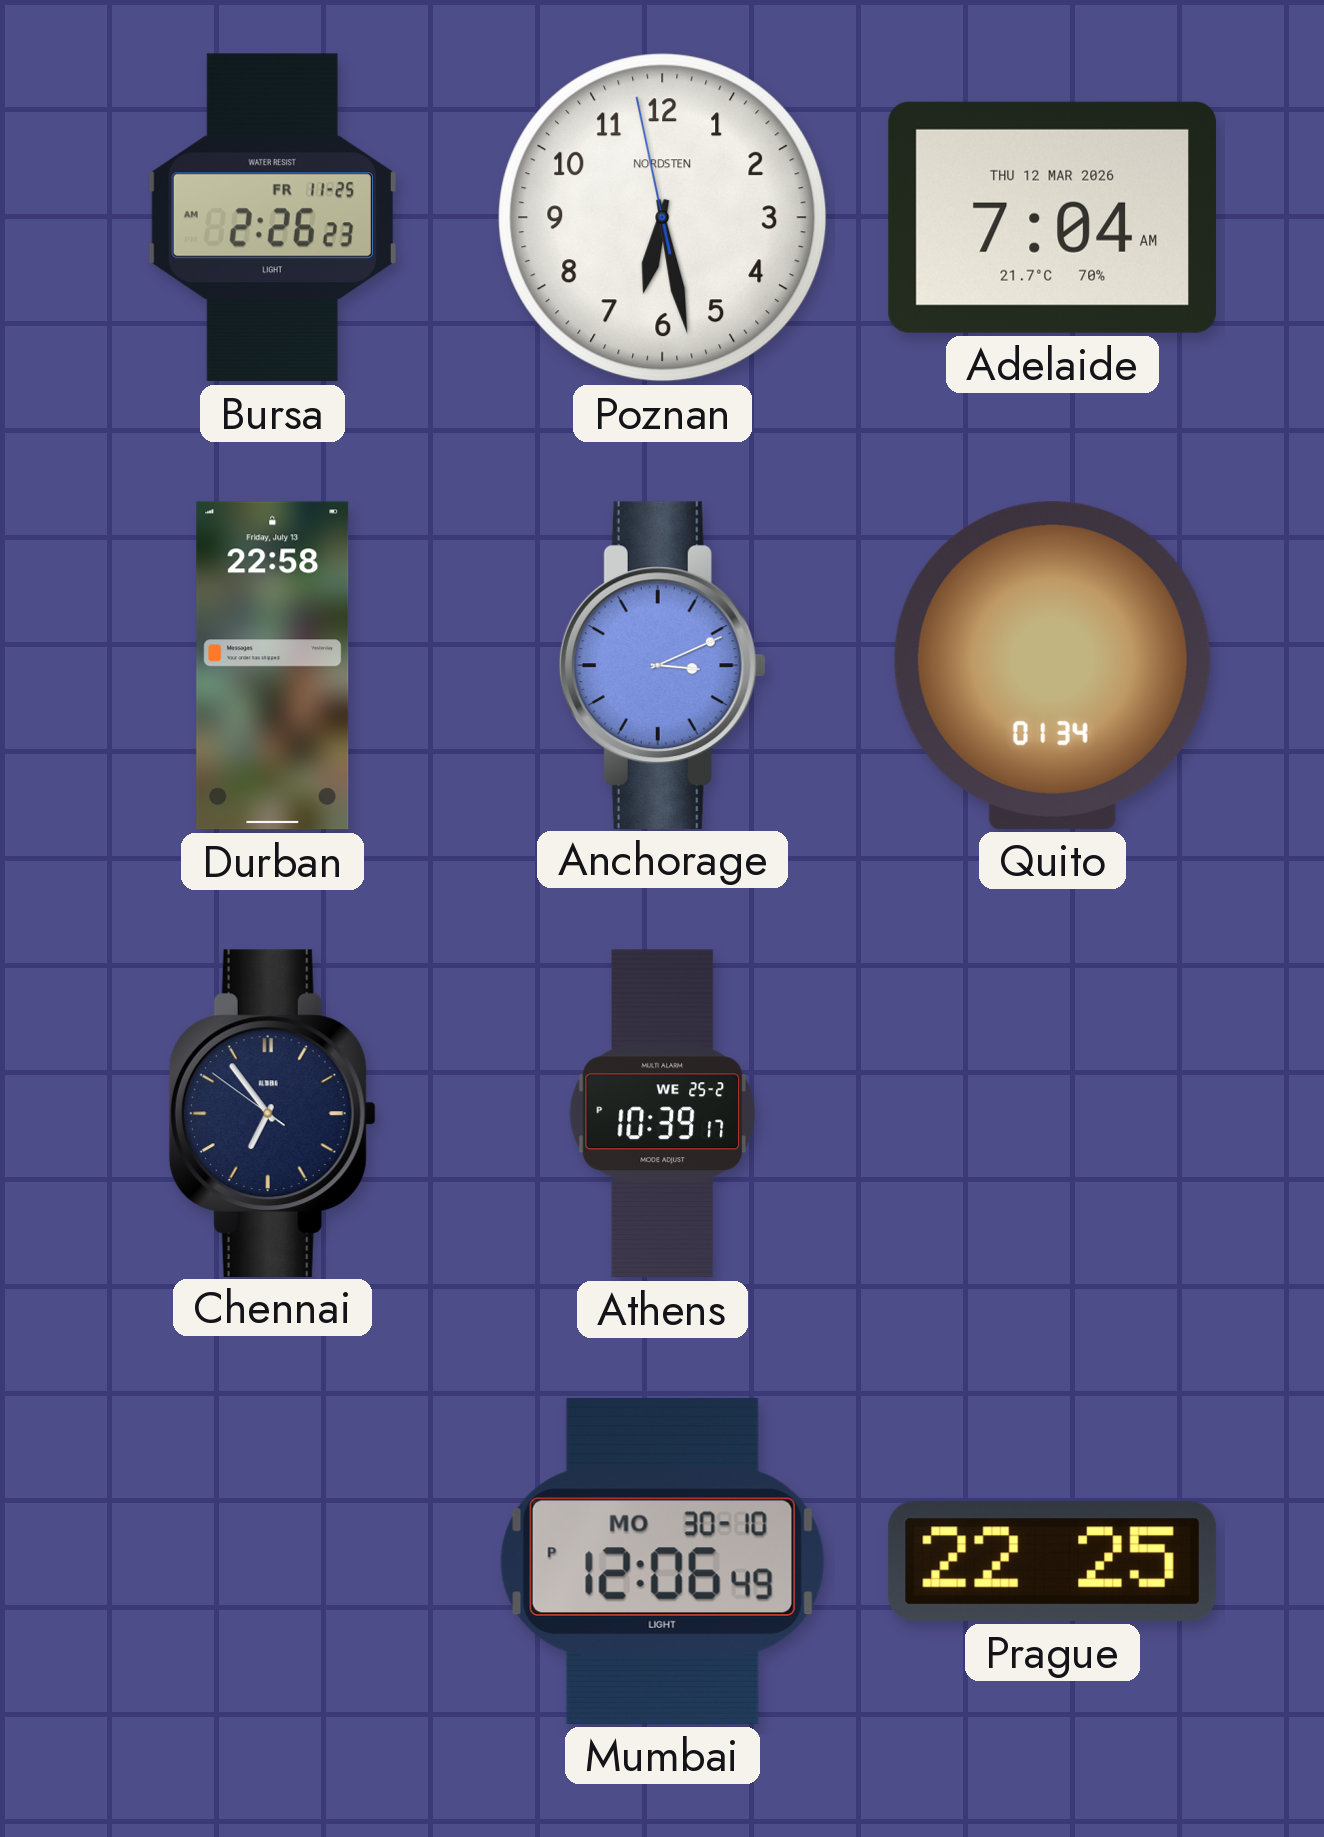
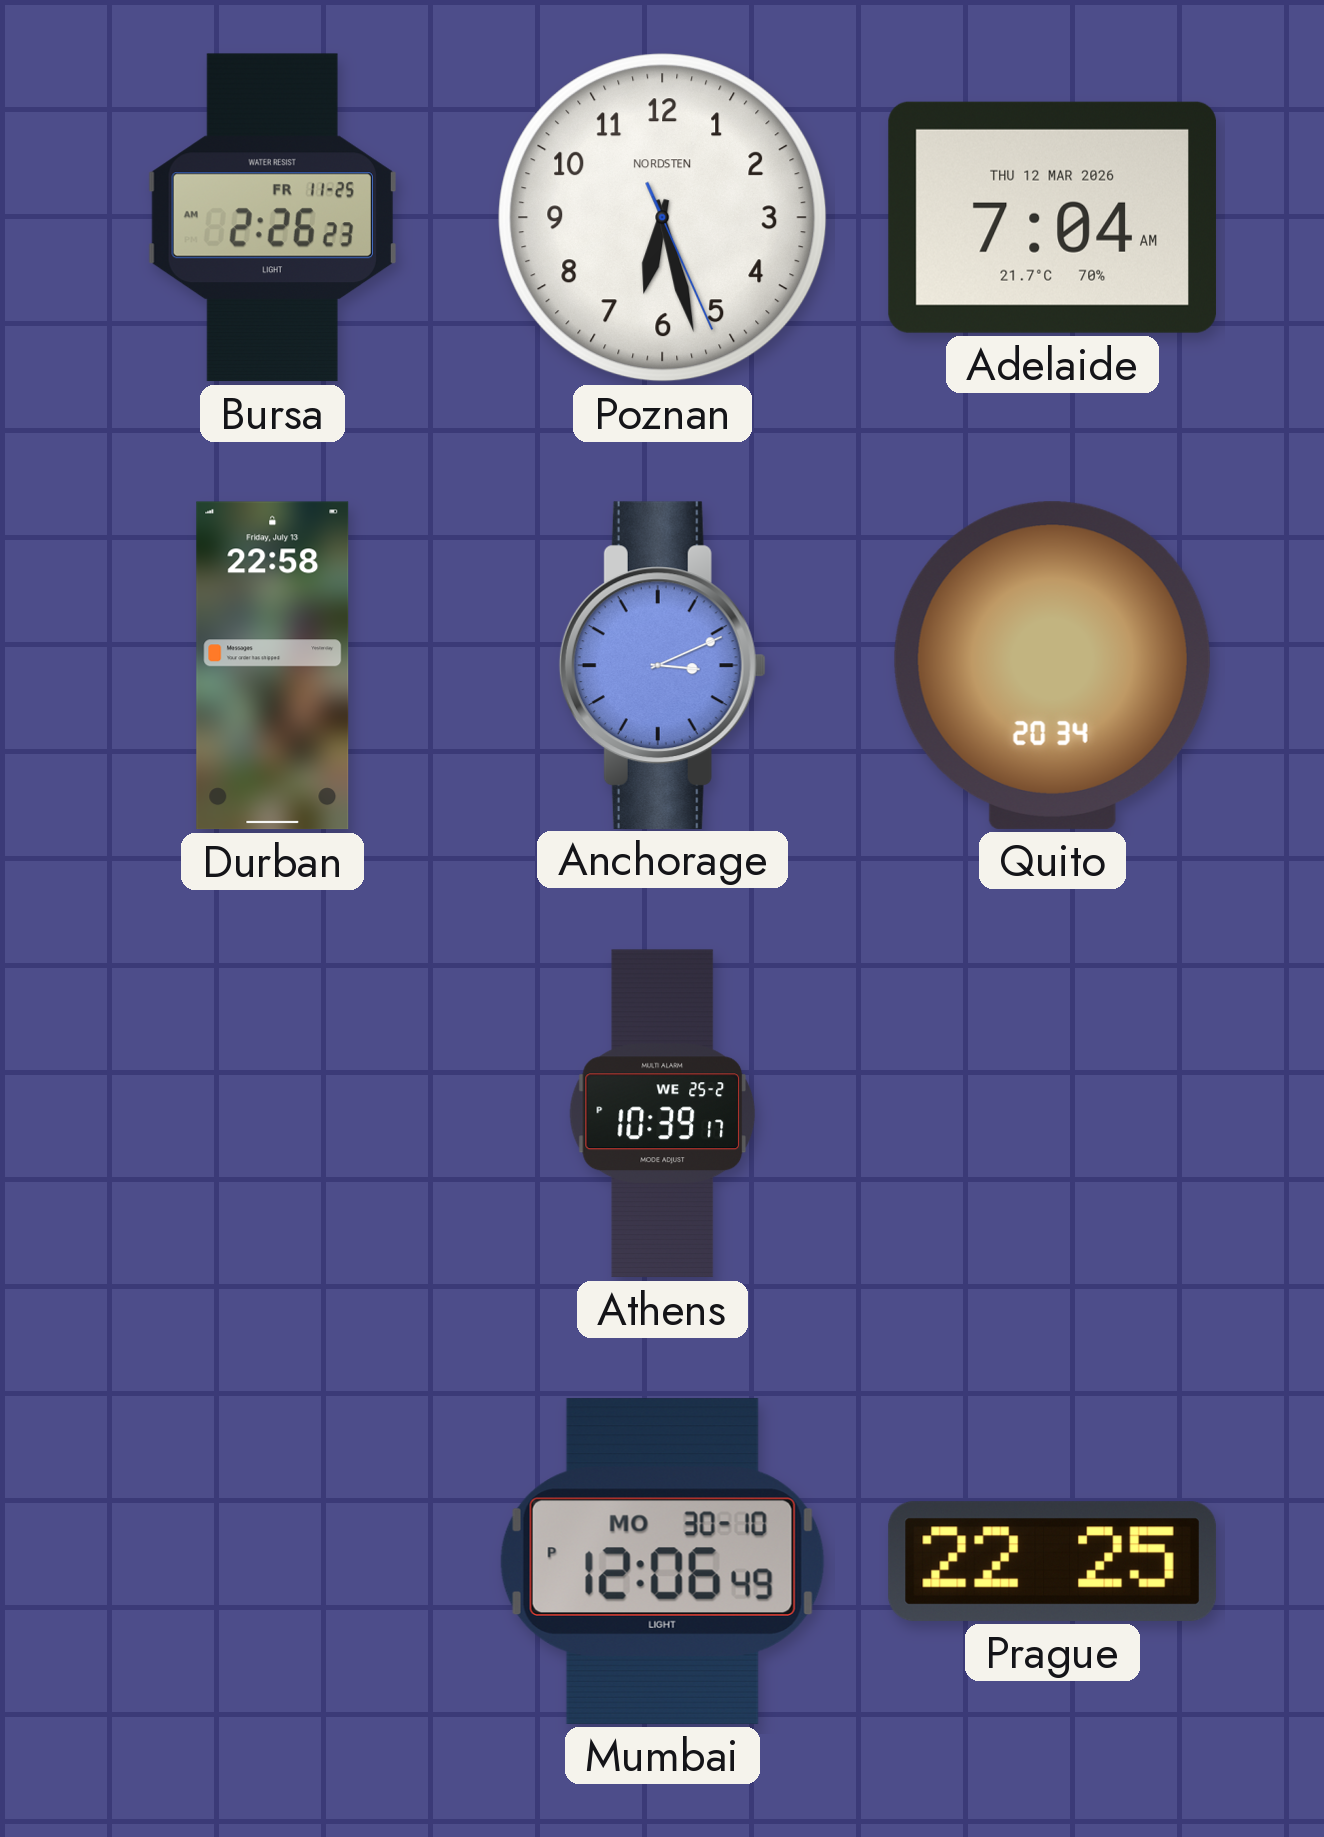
Poznan: 6:27:58 -> 6:27:26
Quito: 01:34 -> 20:34
Chennai: 6:53 -> none
